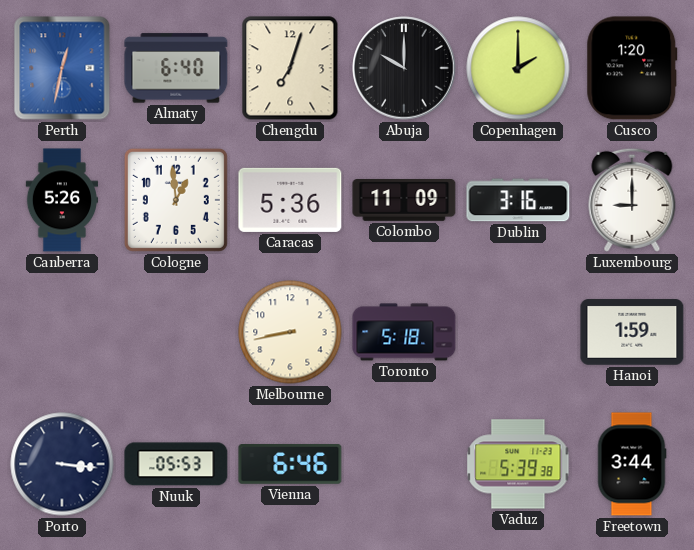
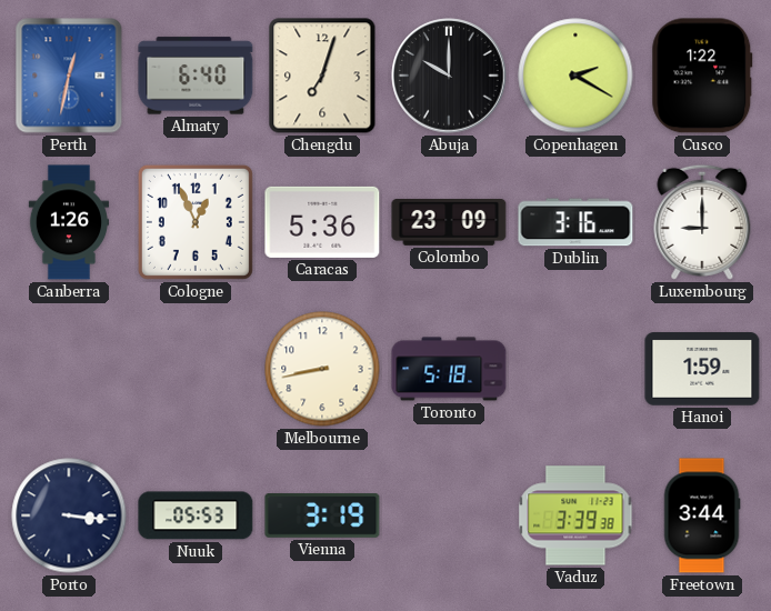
Copenhagen: 2:00 -> 2:20
Cusco: 1:20 -> 1:22
Canberra: 5:26 -> 1:26
Cologne: 12:59 -> 12:56
Colombo: 11:09 -> 23:09
Vienna: 6:46 -> 3:19
Vaduz: 5:39 -> 3:39
